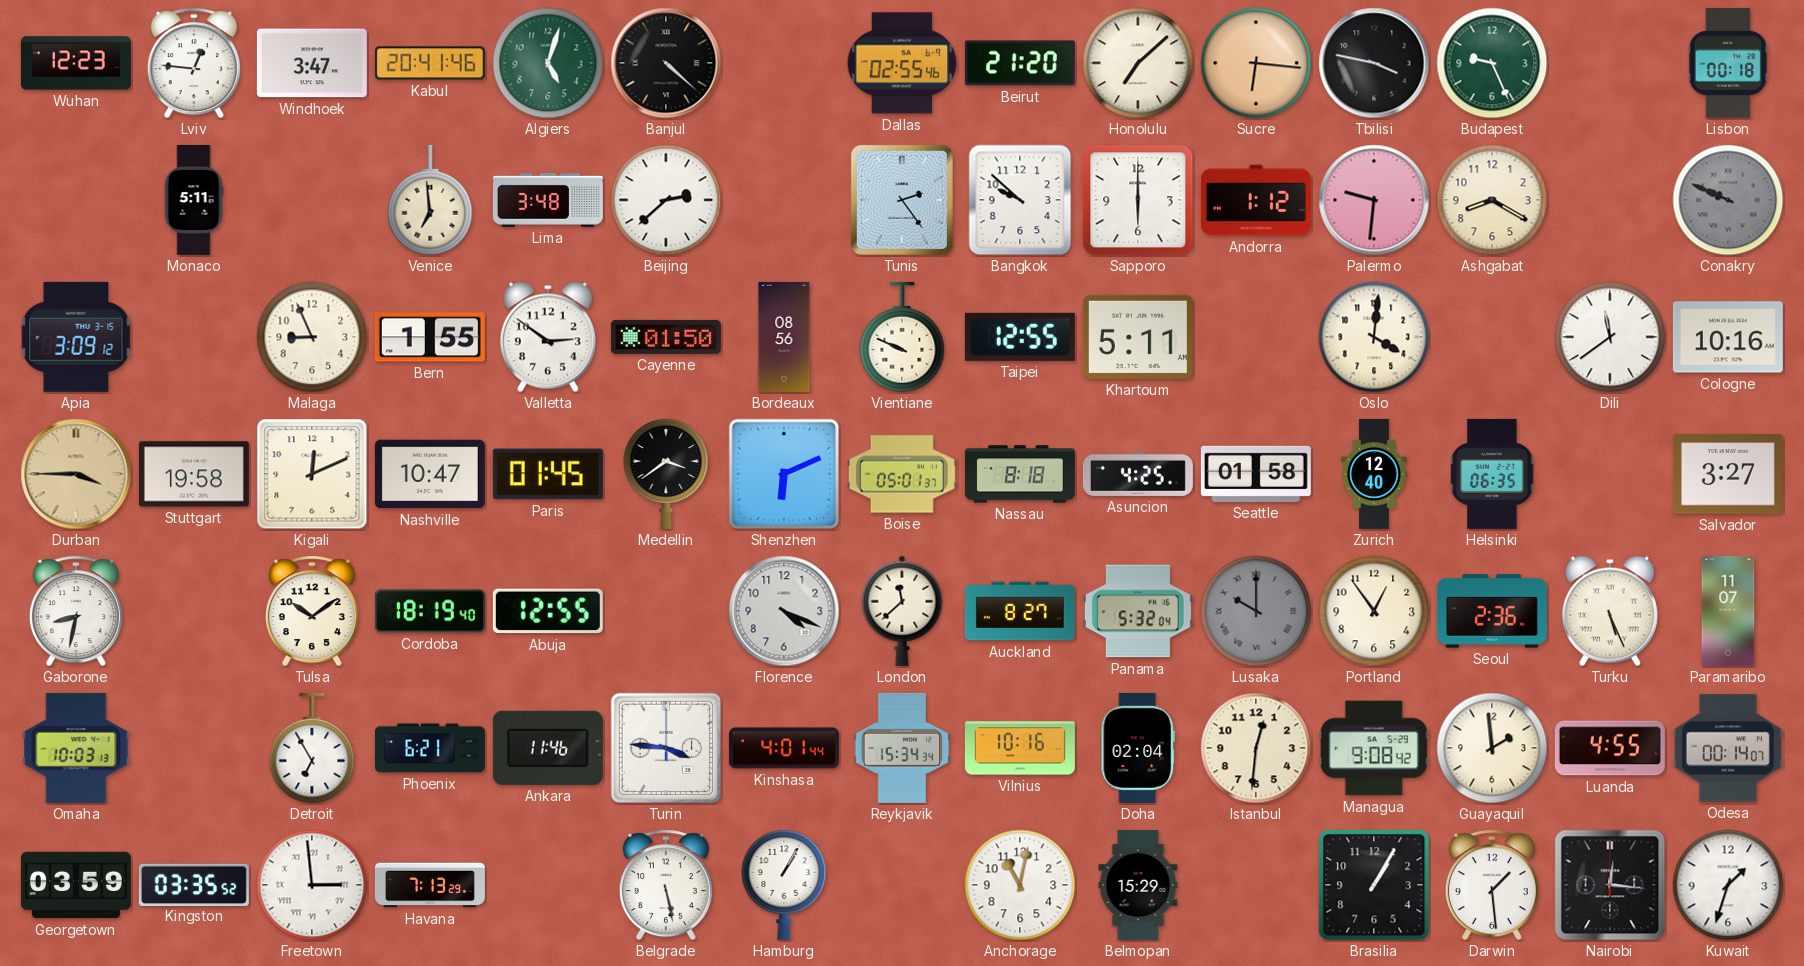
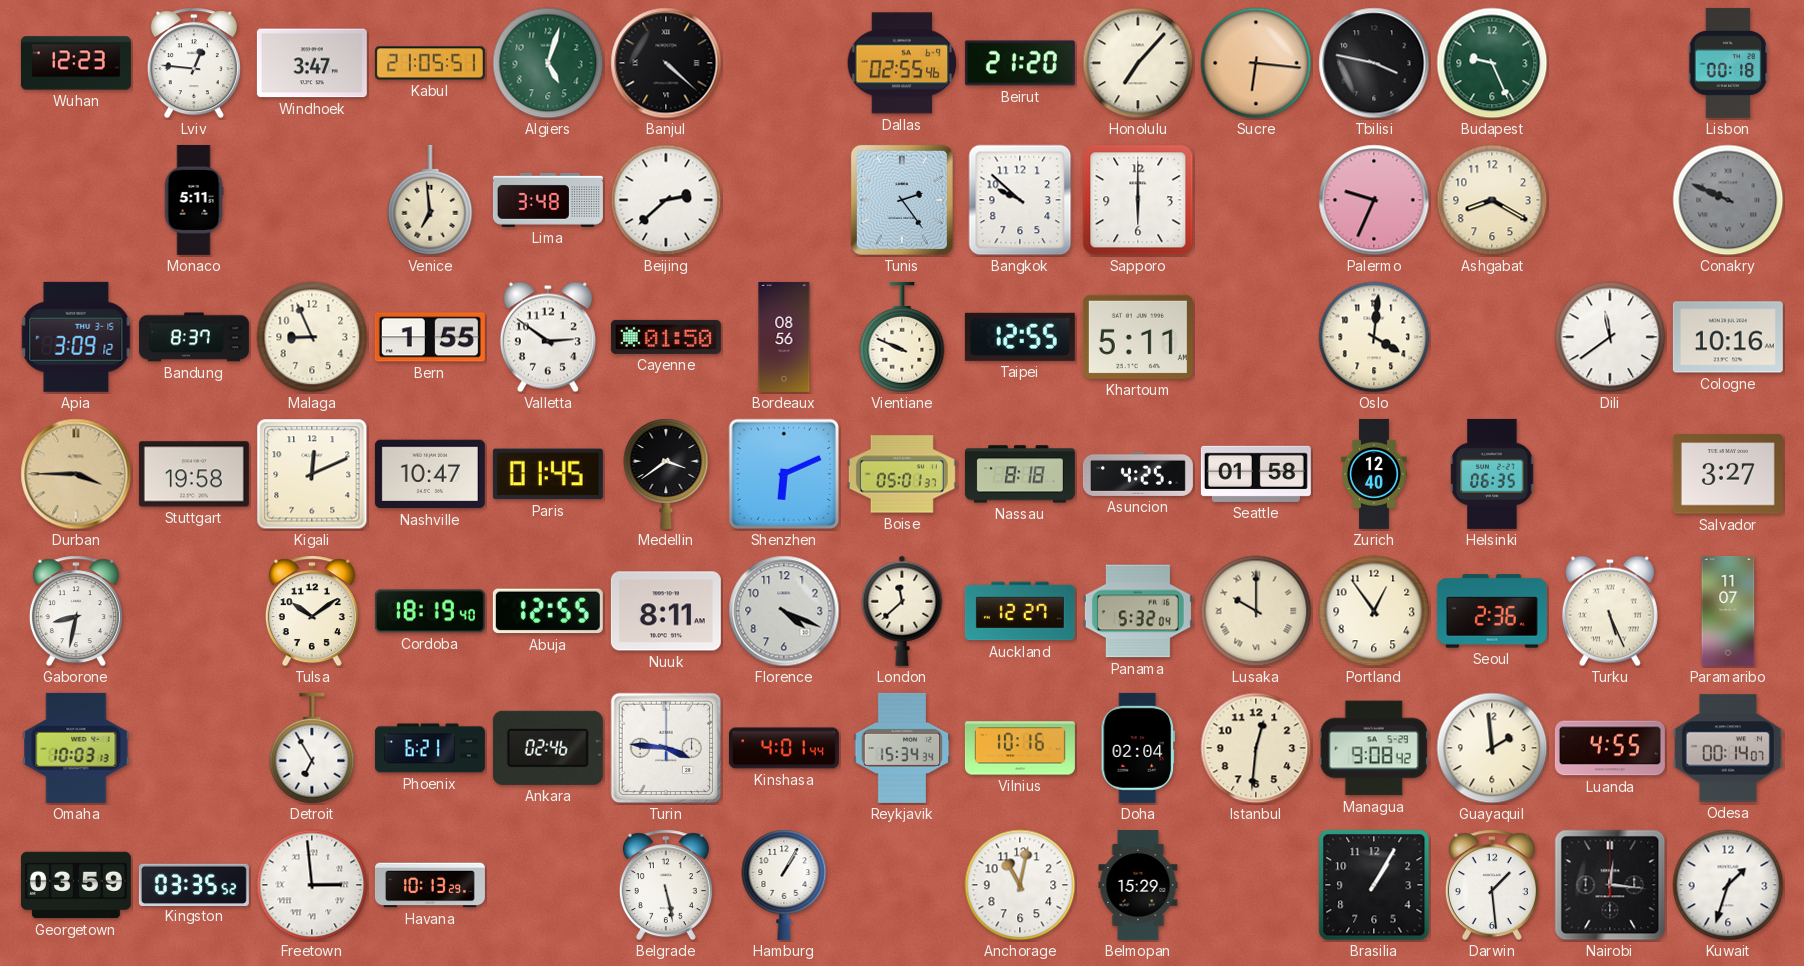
Kabul: 20:41 -> 21:05
Honolulu: 7:08 -> 7:07
Andorra: 1:12 -> none
Palermo: 9:31 -> 9:34
Bandung: none -> 8:37
Nuuk: none -> 8:11
Auckland: 8:27 -> 12:27
Lusaka dial: grey -> cream
Ankara: 11:46 -> 02:46
Havana: 7:13 -> 10:13
